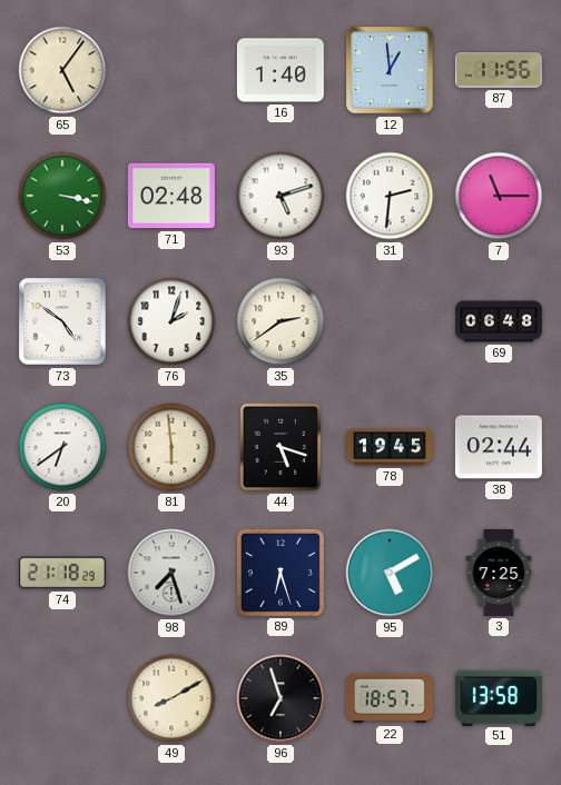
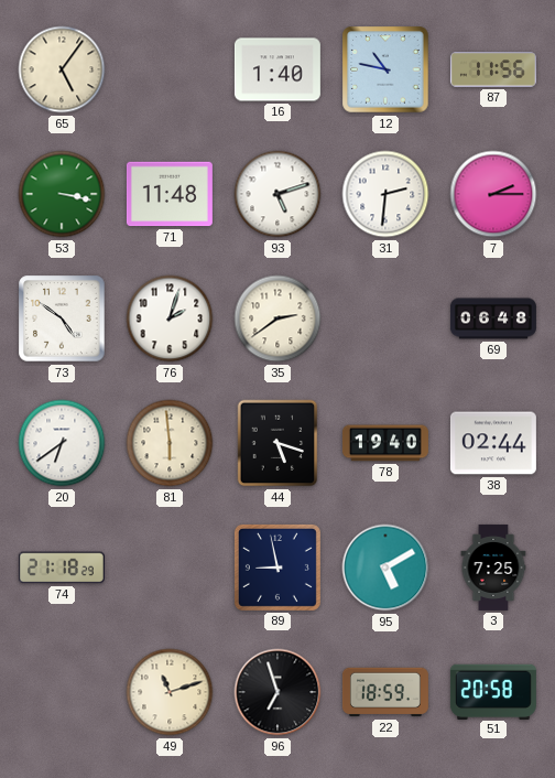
12: 12:59 -> 10:47
71: 02:48 -> 11:48
7: 11:15 -> 2:15
78: 19:45 -> 19:40
98: 7:27 -> none
89: 6:27 -> 8:58
49: 8:10 -> 11:12
22: 18:57 -> 18:59
51: 13:58 -> 20:58
